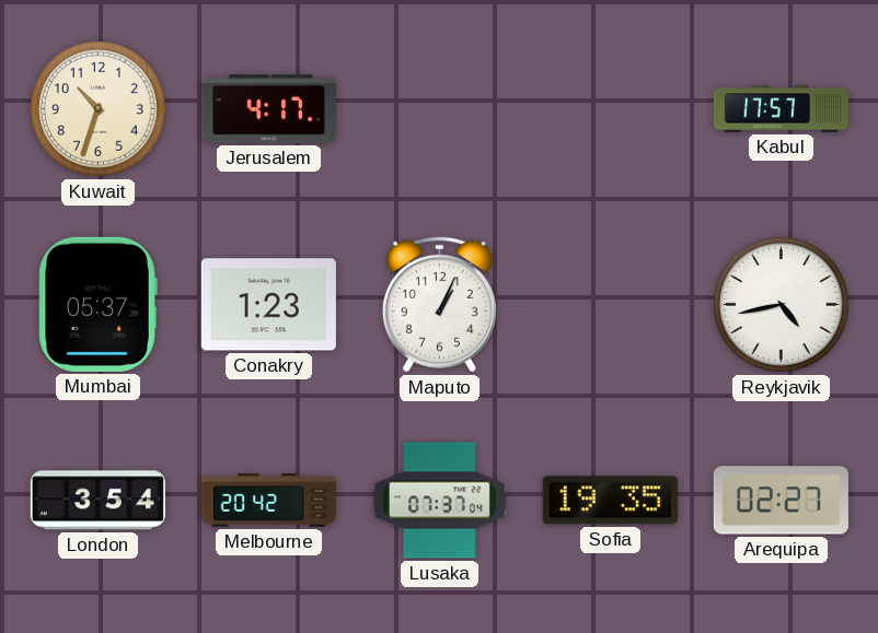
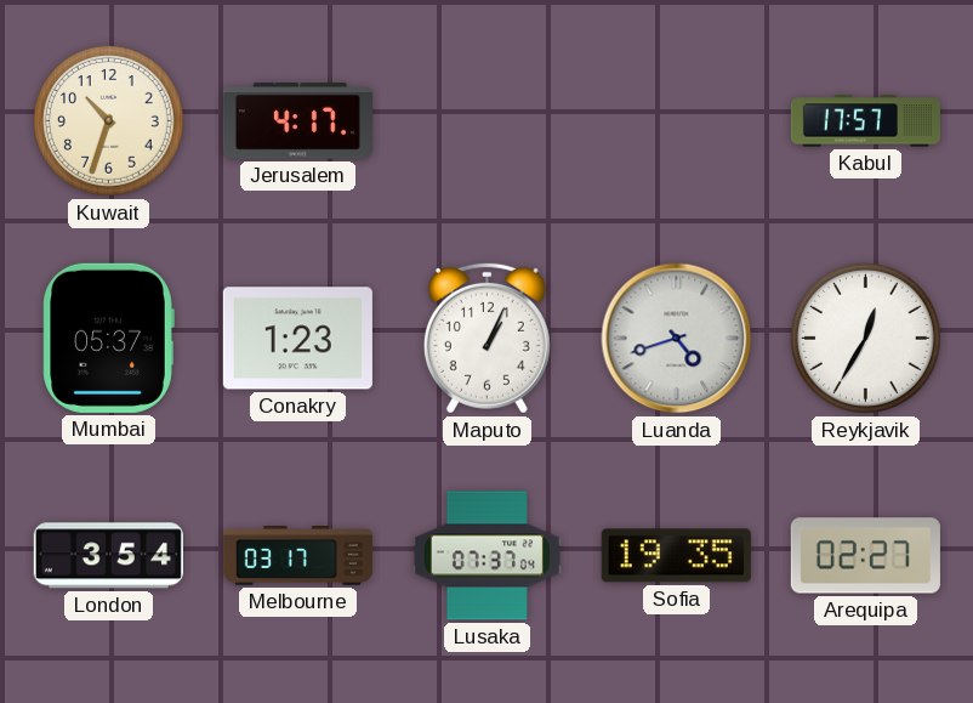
Luanda: none -> 4:42
Reykjavik: 4:43 -> 12:35
Melbourne: 20:42 -> 03:17
